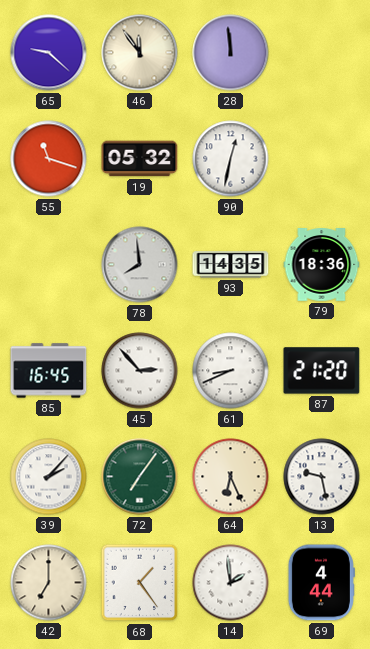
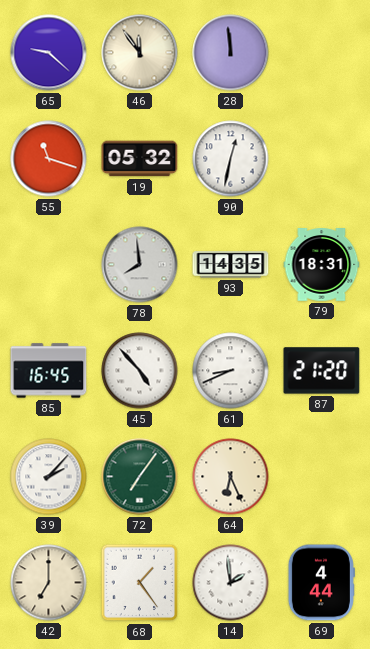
79: 18:36 -> 18:31
45: 2:53 -> 4:53
13: 9:28 -> none
